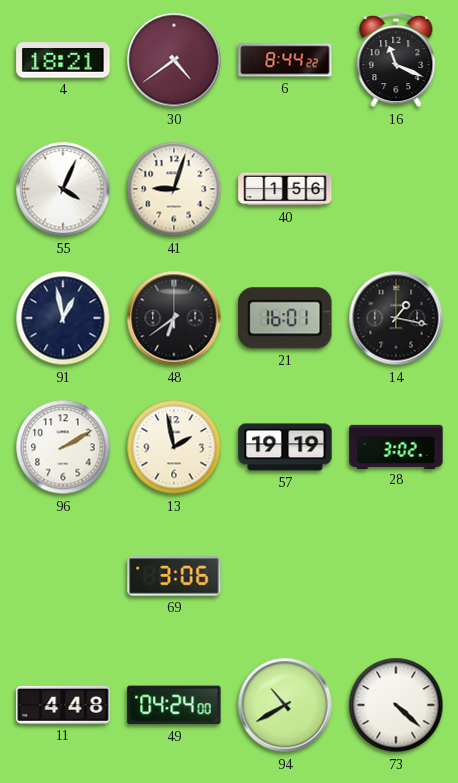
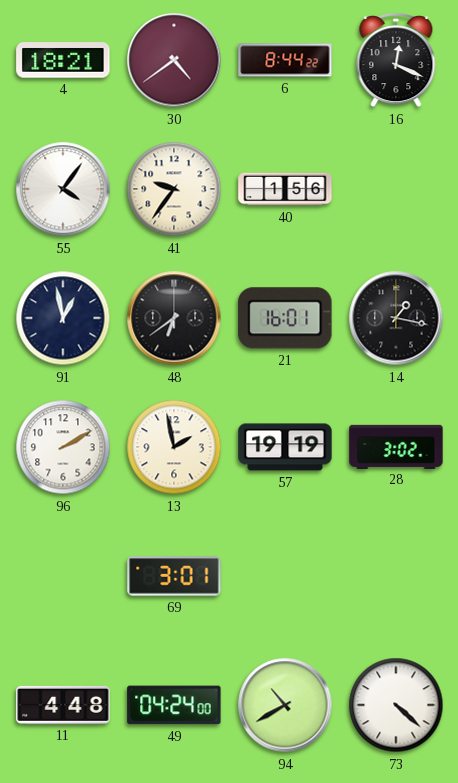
16: 11:19 -> 12:19
55: 4:04 -> 4:06
41: 9:03 -> 9:36
69: 3:06 -> 3:01
